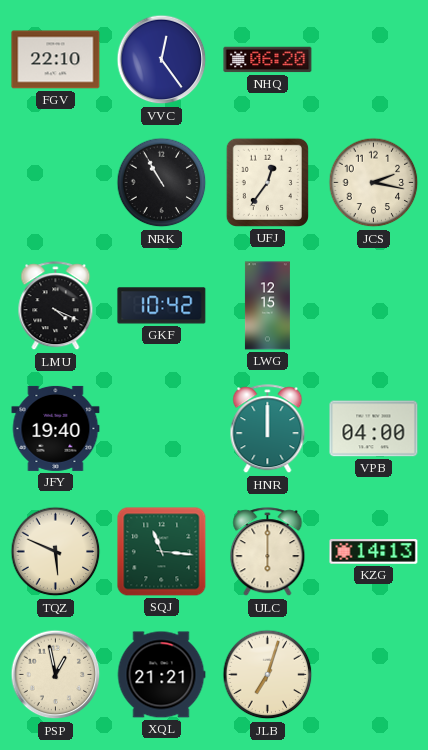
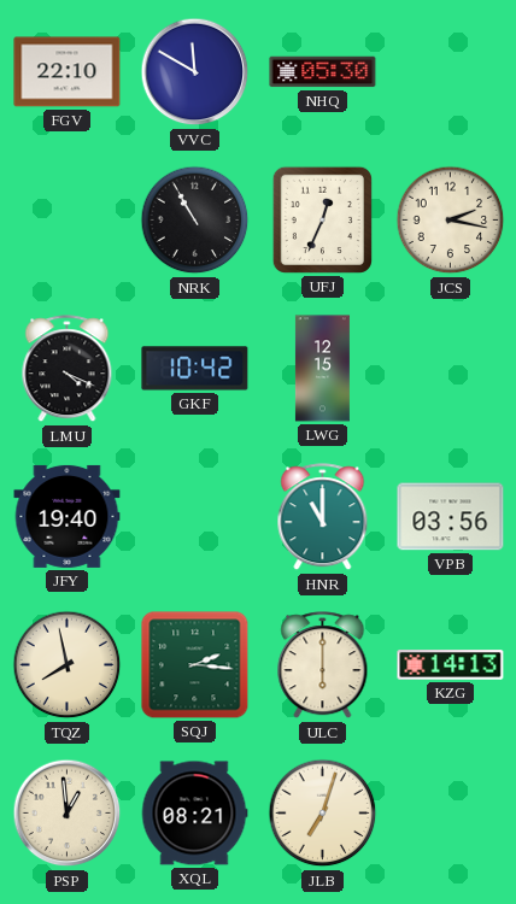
VVC: 12:24 -> 11:50
NHQ: 06:20 -> 05:30
UFJ: 12:36 -> 12:34
HNR: 12:00 -> 11:00
VPB: 04:00 -> 03:56
TQZ: 5:49 -> 7:58
SQJ: 11:16 -> 2:16
PSP: 12:58 -> 12:59
XQL: 21:21 -> 08:21
